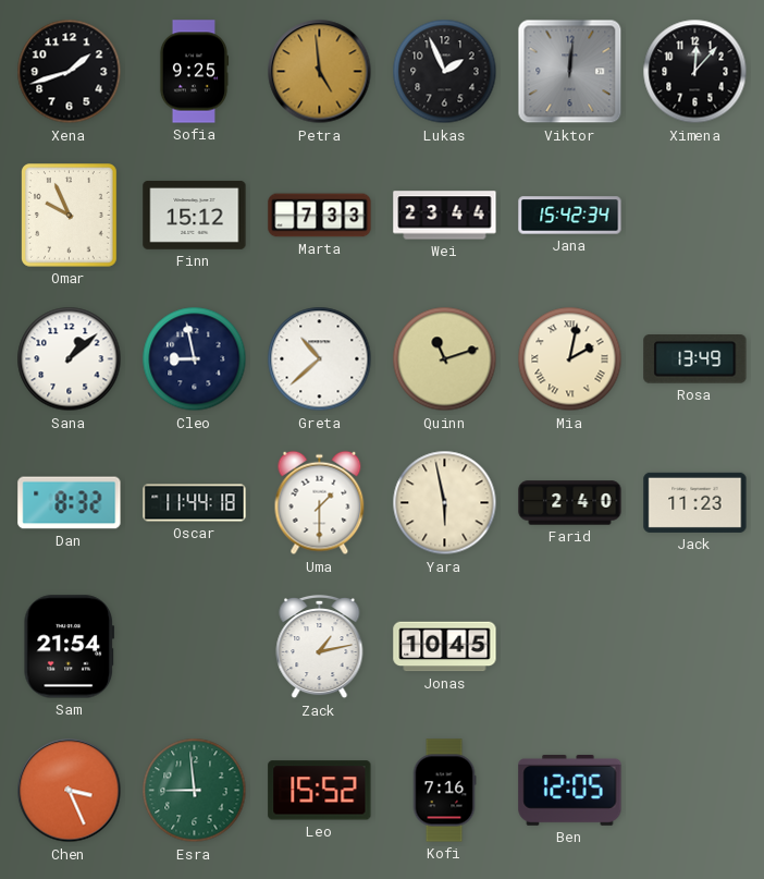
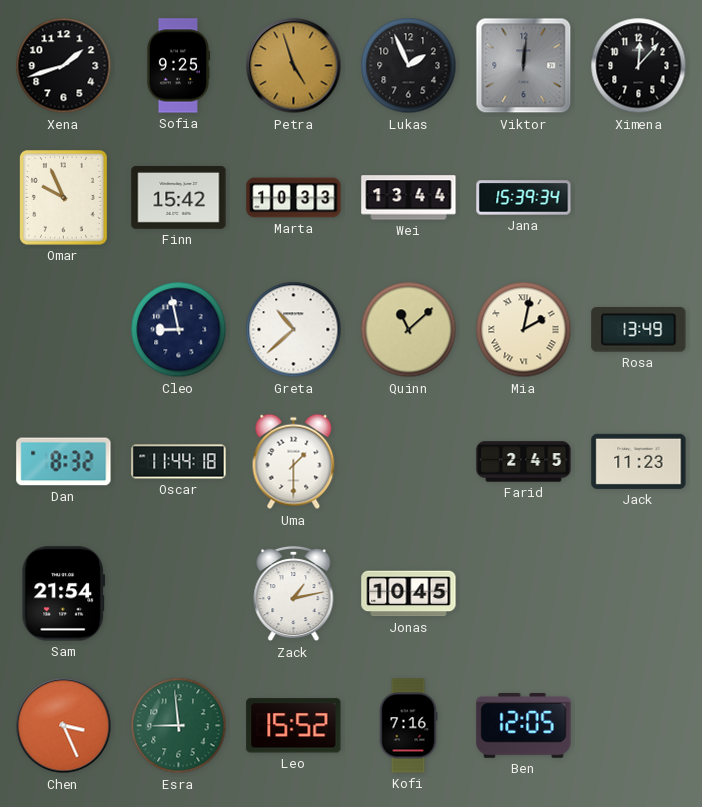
Petra: 4:59 -> 4:57
Finn: 15:12 -> 15:42
Marta: 7:33 -> 10:33
Wei: 23:44 -> 13:44
Jana: 15:42 -> 15:39
Sana: 1:08 -> none
Quinn: 11:12 -> 11:08
Yara: 5:58 -> none
Farid: 2:40 -> 2:45
